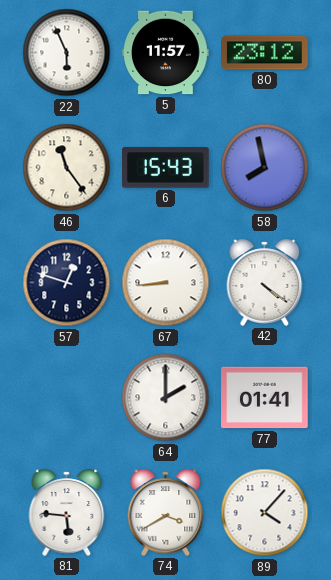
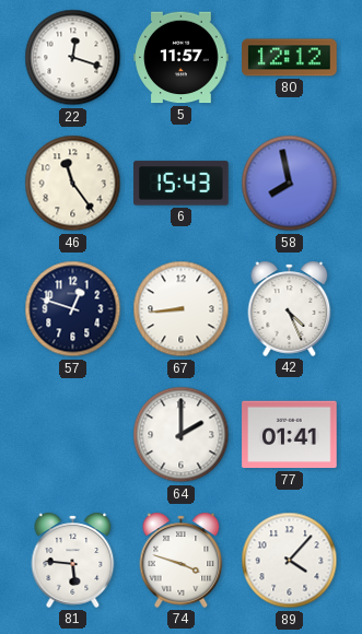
22: 5:56 -> 12:18
80: 23:12 -> 12:12
42: 4:21 -> 4:26
74: 3:40 -> 3:48
